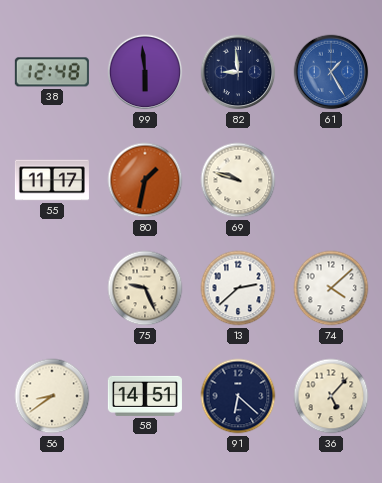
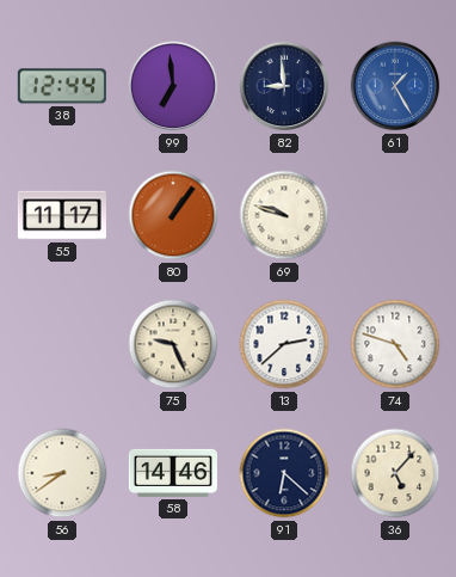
38: 12:48 -> 12:44
99: 5:59 -> 6:59
80: 1:32 -> 1:06
74: 4:08 -> 4:48
58: 14:51 -> 14:46
